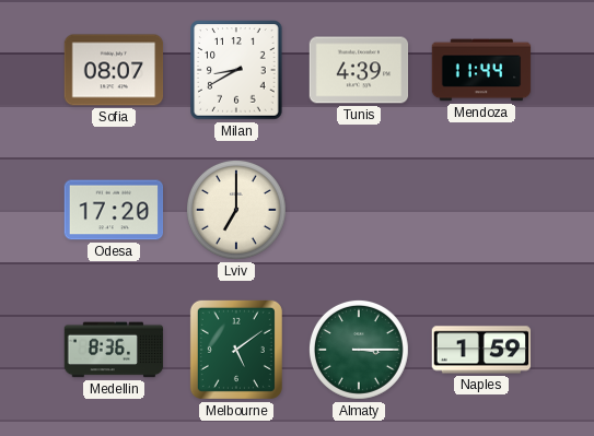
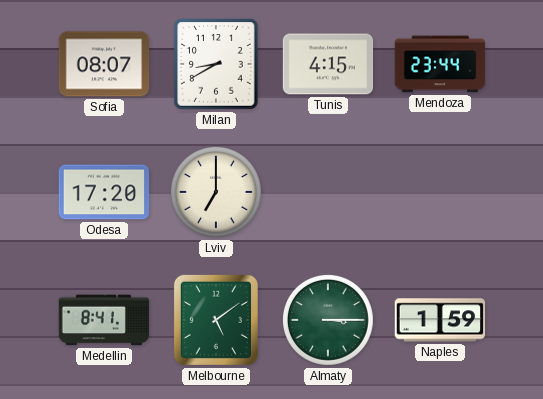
Tunis: 4:39 -> 4:15
Mendoza: 11:44 -> 23:44
Medellin: 8:36 -> 8:41
